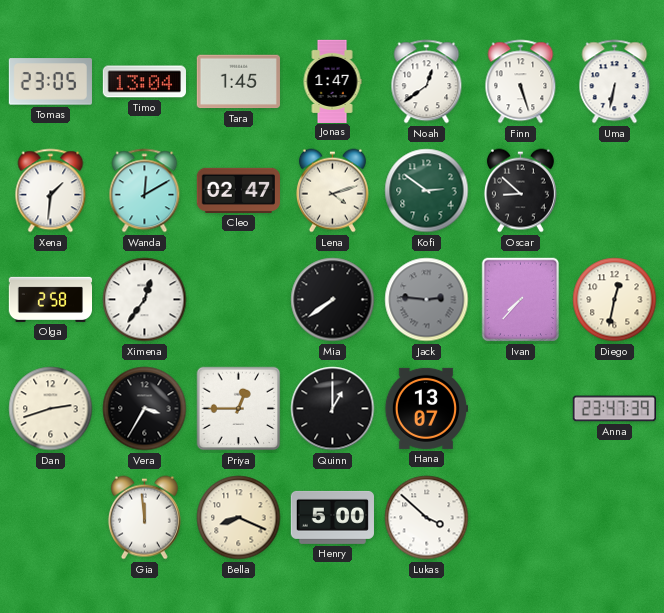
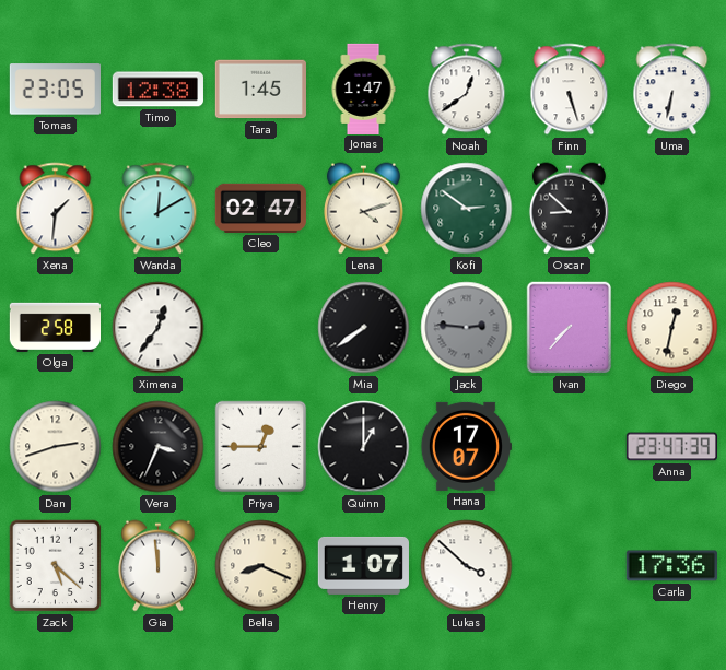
Timo: 13:04 -> 12:38
Vera: 3:35 -> 3:34
Hana: 13:07 -> 17:07
Zack: none -> 5:22
Henry: 5:00 -> 1:07
Carla: none -> 17:36
